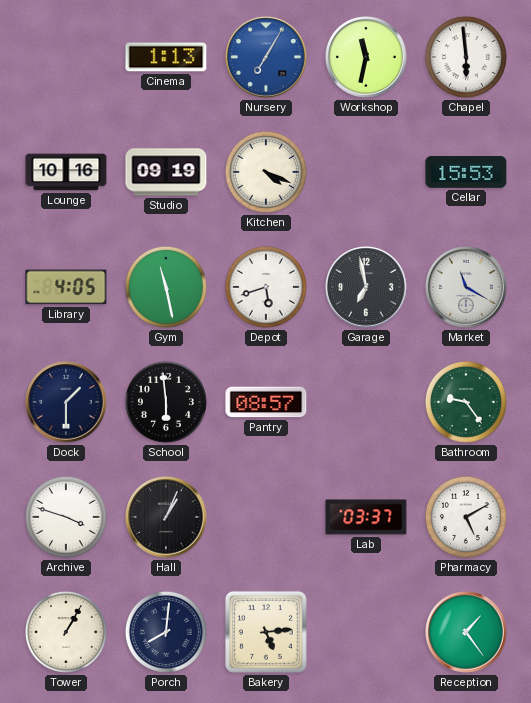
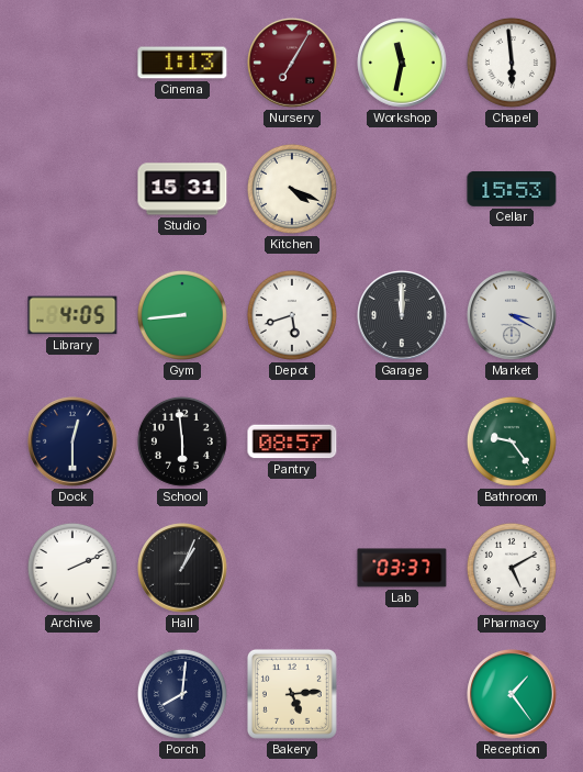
Nursery dial: blue -> burgundy
Lounge: 10:16 -> none
Studio: 09:19 -> 15:31
Gym: 11:28 -> 8:44
Garage: 6:58 -> 12:00
Market: 11:20 -> 3:20
Dock: 1:30 -> 12:30
Archive: 3:48 -> 2:11
Tower: 1:05 -> none
